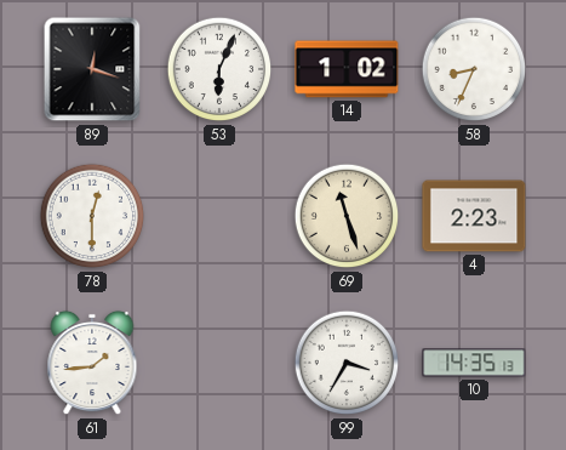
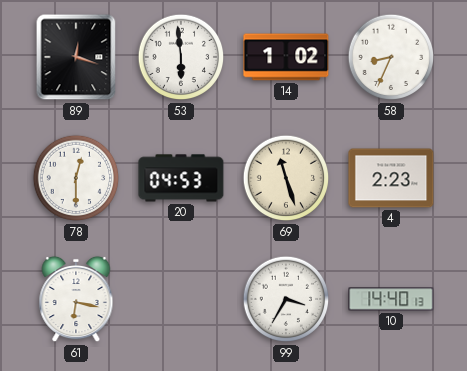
53: 6:04 -> 5:59
20: none -> 04:53
61: 1:44 -> 6:17
10: 14:35 -> 14:40
